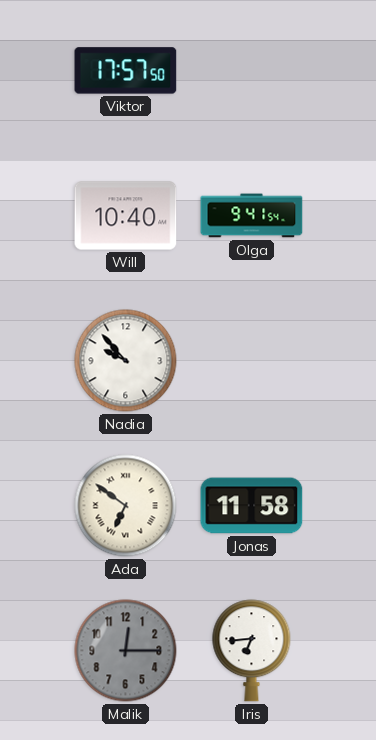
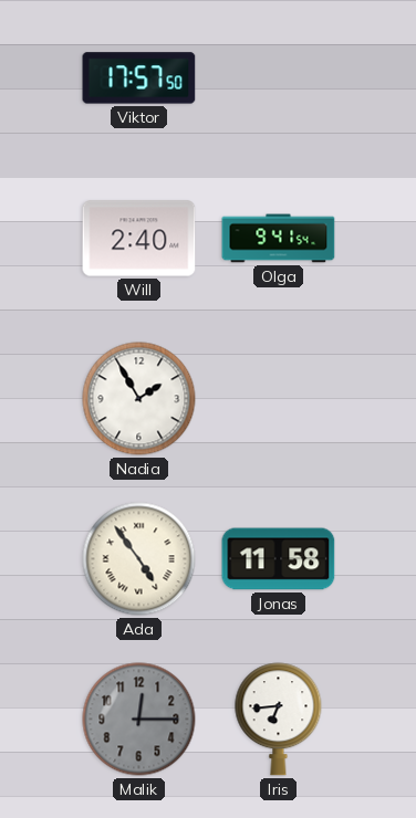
Will: 10:40 -> 2:40
Nadia: 9:53 -> 1:55
Ada: 6:51 -> 4:54
